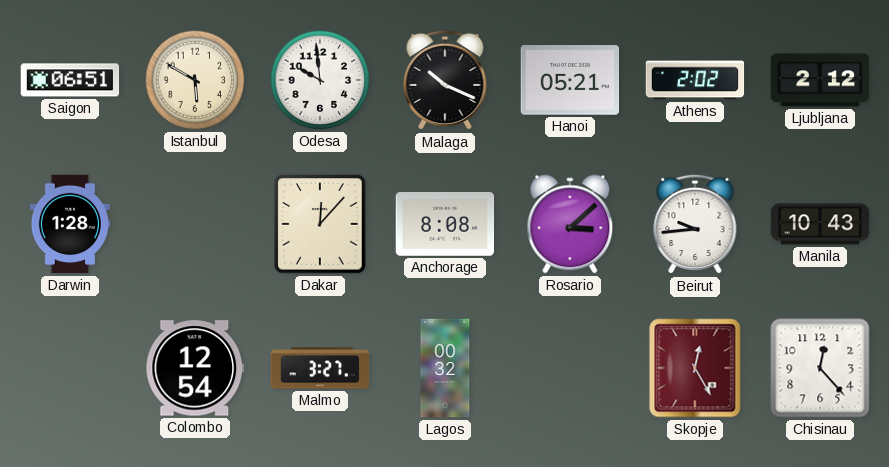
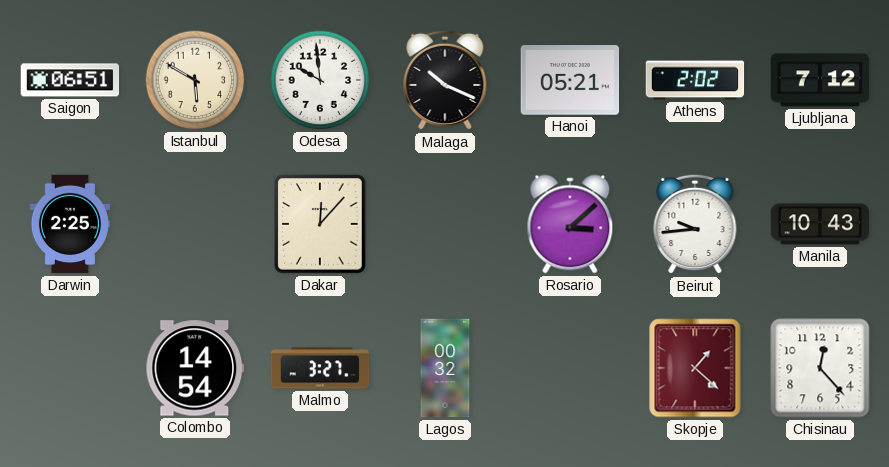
Ljubljana: 2:12 -> 7:12
Darwin: 1:28 -> 2:25
Anchorage: 8:08 -> none
Colombo: 12:54 -> 14:54
Skopje: 12:25 -> 1:22
